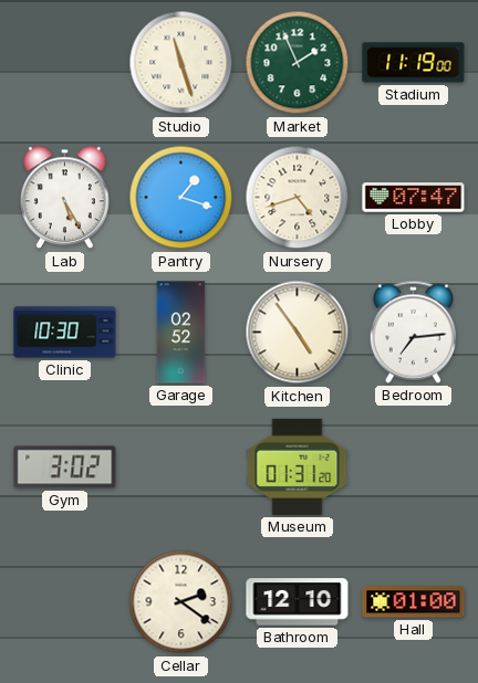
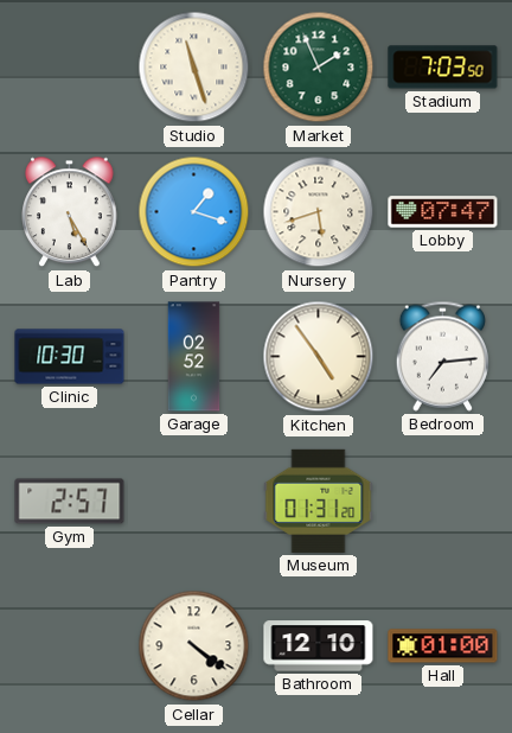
Stadium: 11:19 -> 7:03
Nursery: 4:42 -> 5:42
Gym: 3:02 -> 2:57
Cellar: 2:21 -> 4:21
